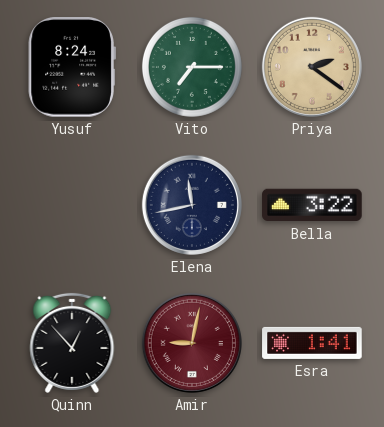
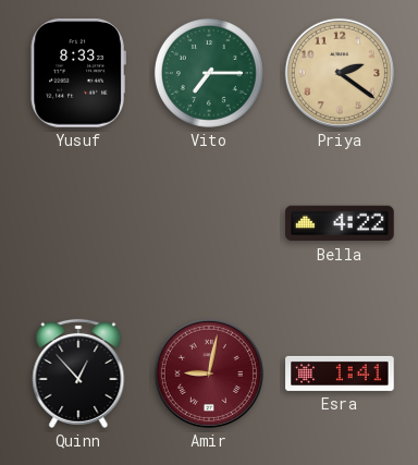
Yusuf: 8:24 -> 8:33
Elena: 11:43 -> none
Bella: 3:22 -> 4:22
